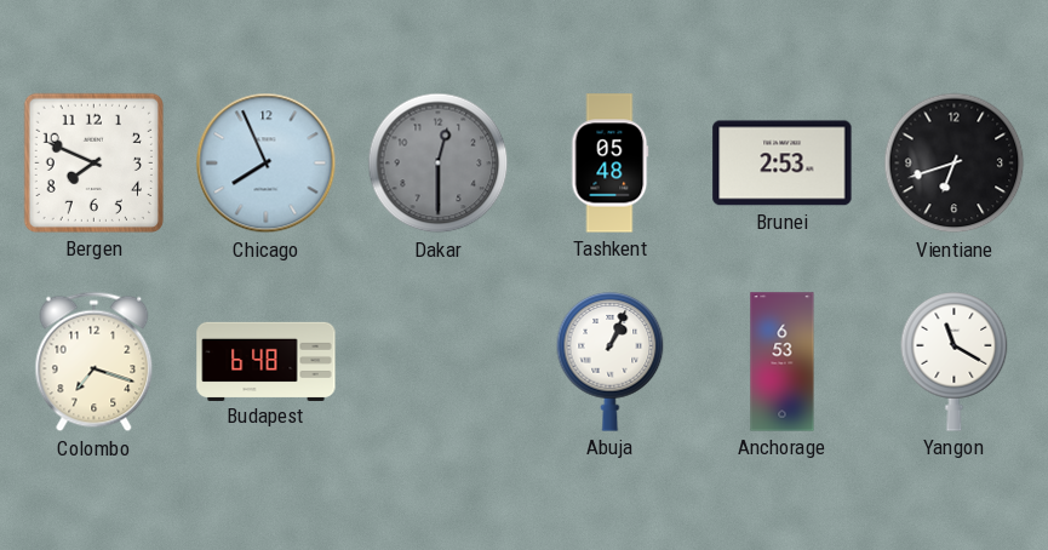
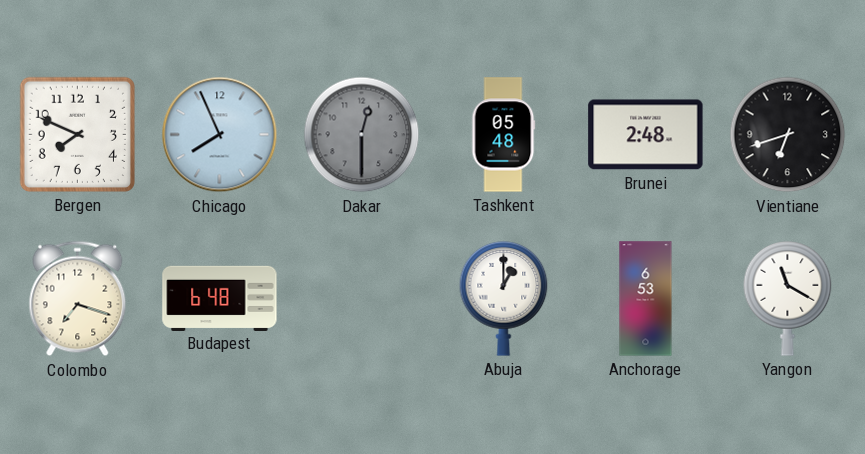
Brunei: 2:53 -> 2:48
Abuja: 1:04 -> 1:00
